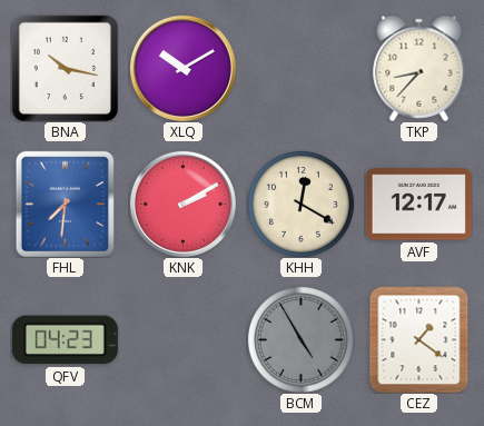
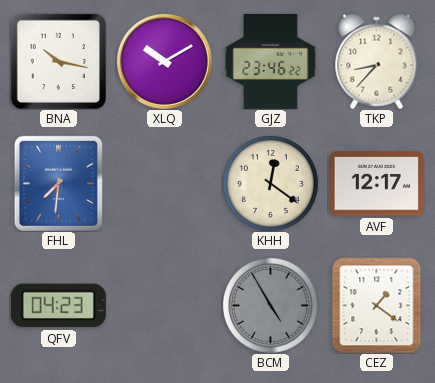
GJZ: none -> 23:46
KNK: 2:10 -> none
KHH: 12:20 -> 12:21
